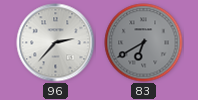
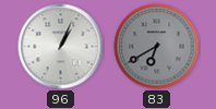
96: 2:37 -> 1:04
